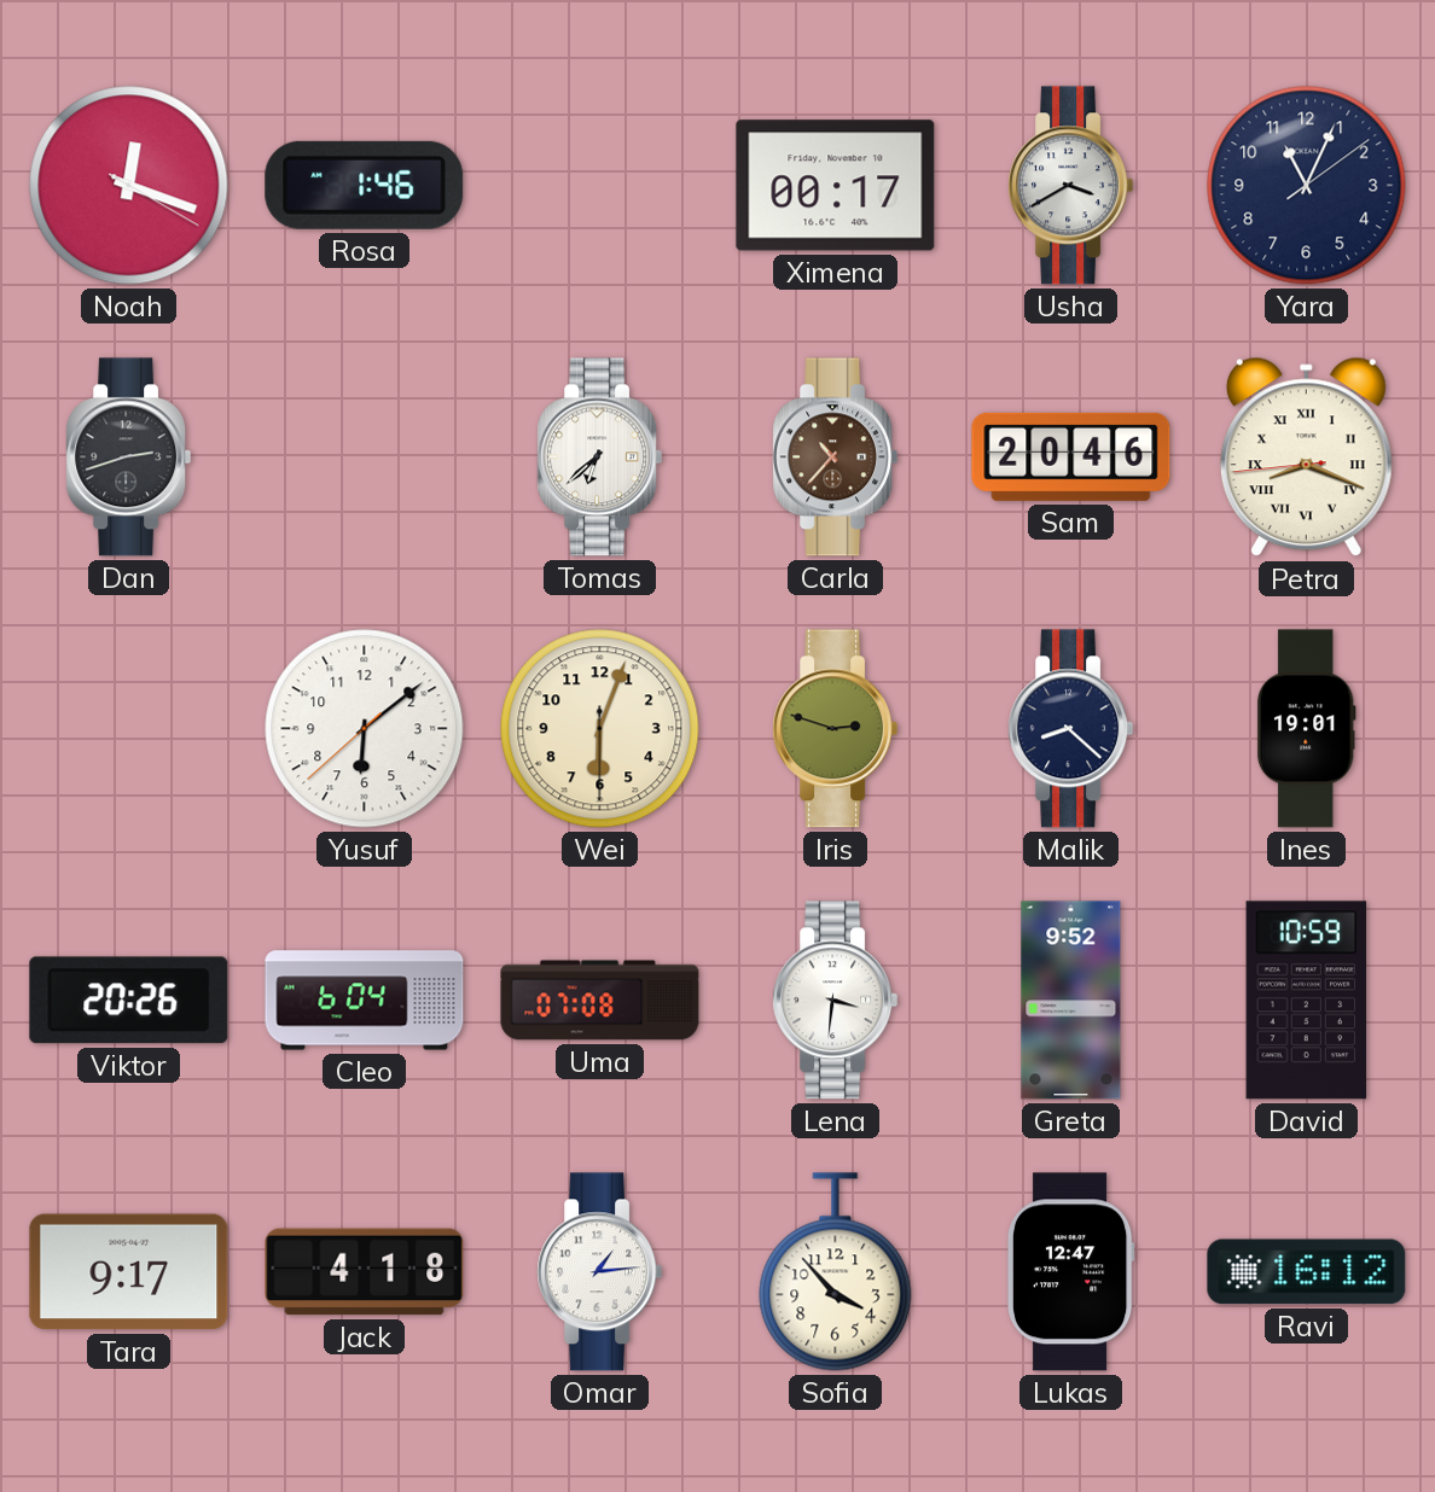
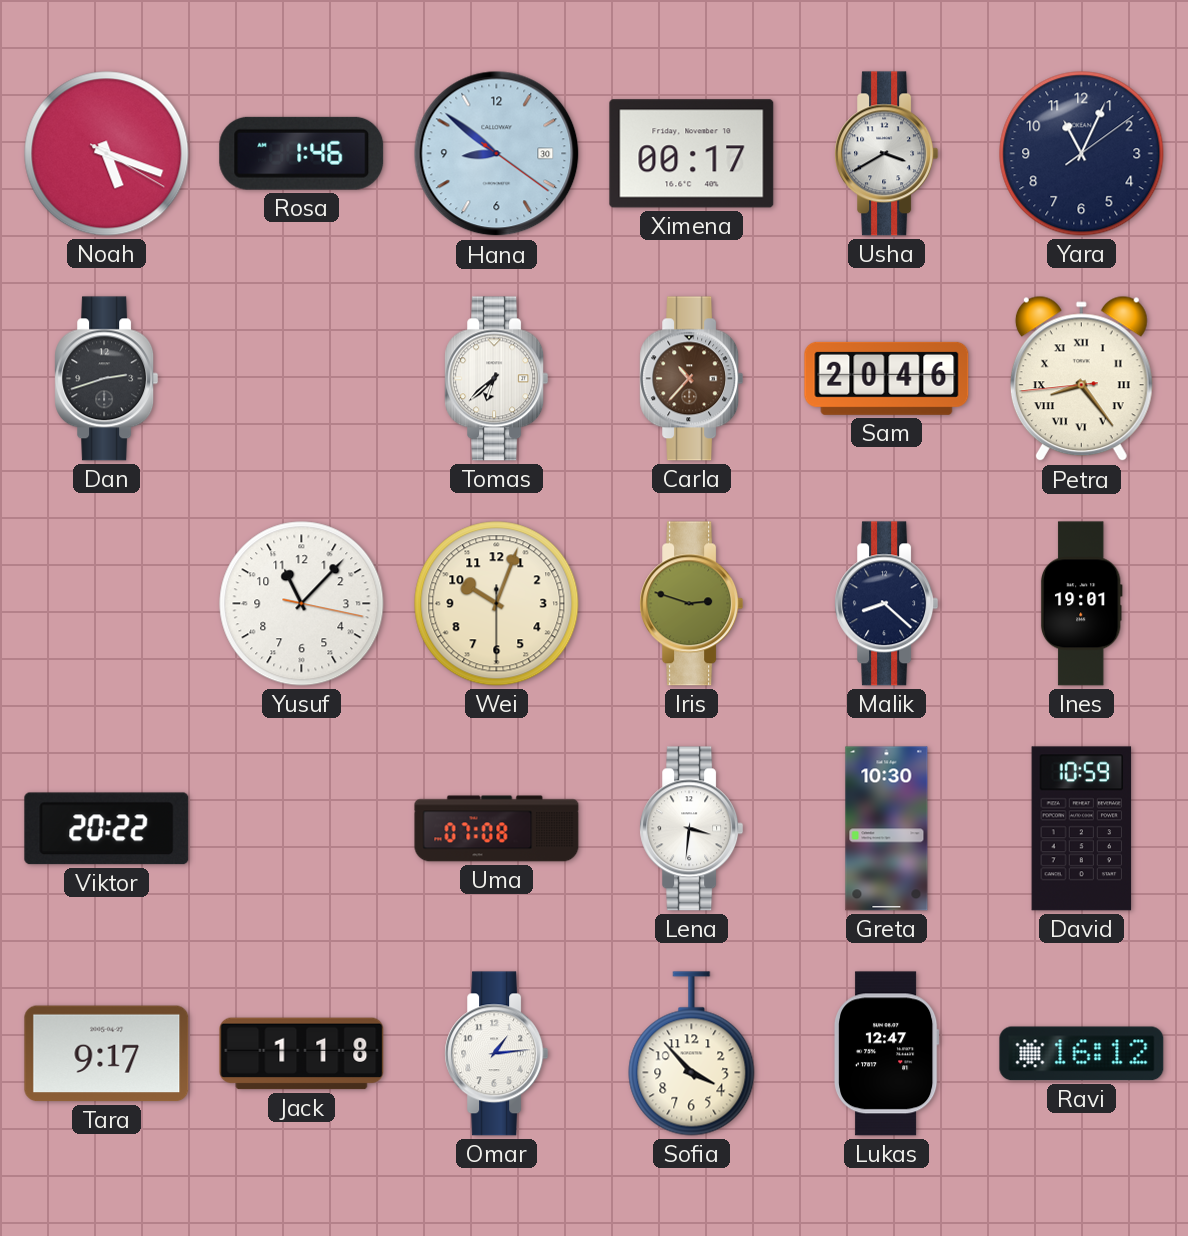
Noah: 12:18 -> 5:18
Hana: none -> 8:51
Petra: 8:18 -> 8:23
Yusuf: 6:08 -> 11:07
Wei: 6:03 -> 10:03
Viktor: 20:26 -> 20:22
Cleo: 6:04 -> none
Greta: 9:52 -> 10:30
Jack: 4:18 -> 1:18
